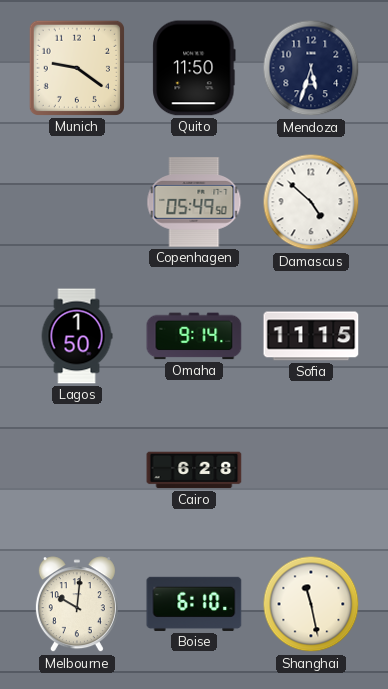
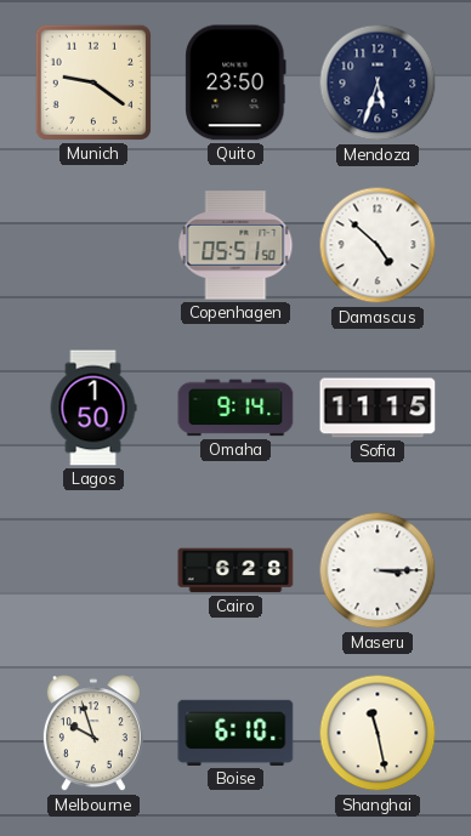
Quito: 11:50 -> 23:50
Copenhagen: 05:49 -> 05:51
Maseru: none -> 3:15
Melbourne: 10:01 -> 9:57
